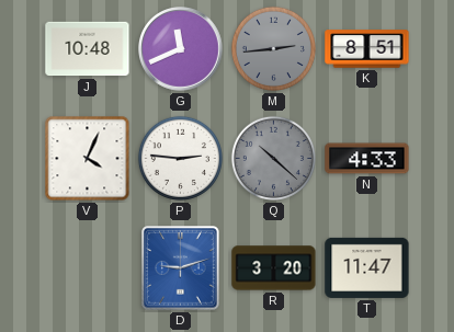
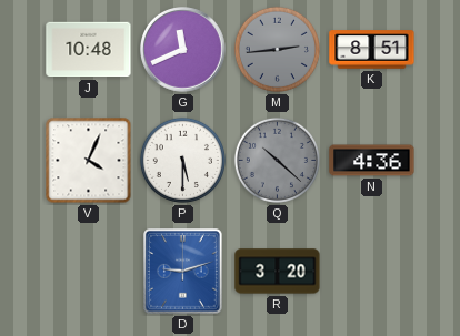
P: 2:46 -> 5:30
N: 4:33 -> 4:36
T: 11:47 -> none
